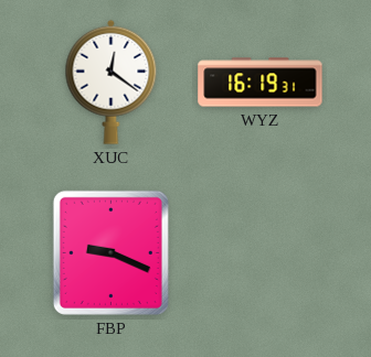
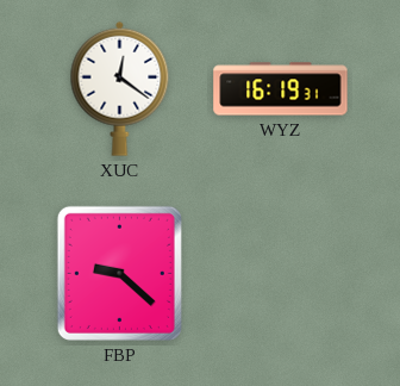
FBP: 9:19 -> 9:22
